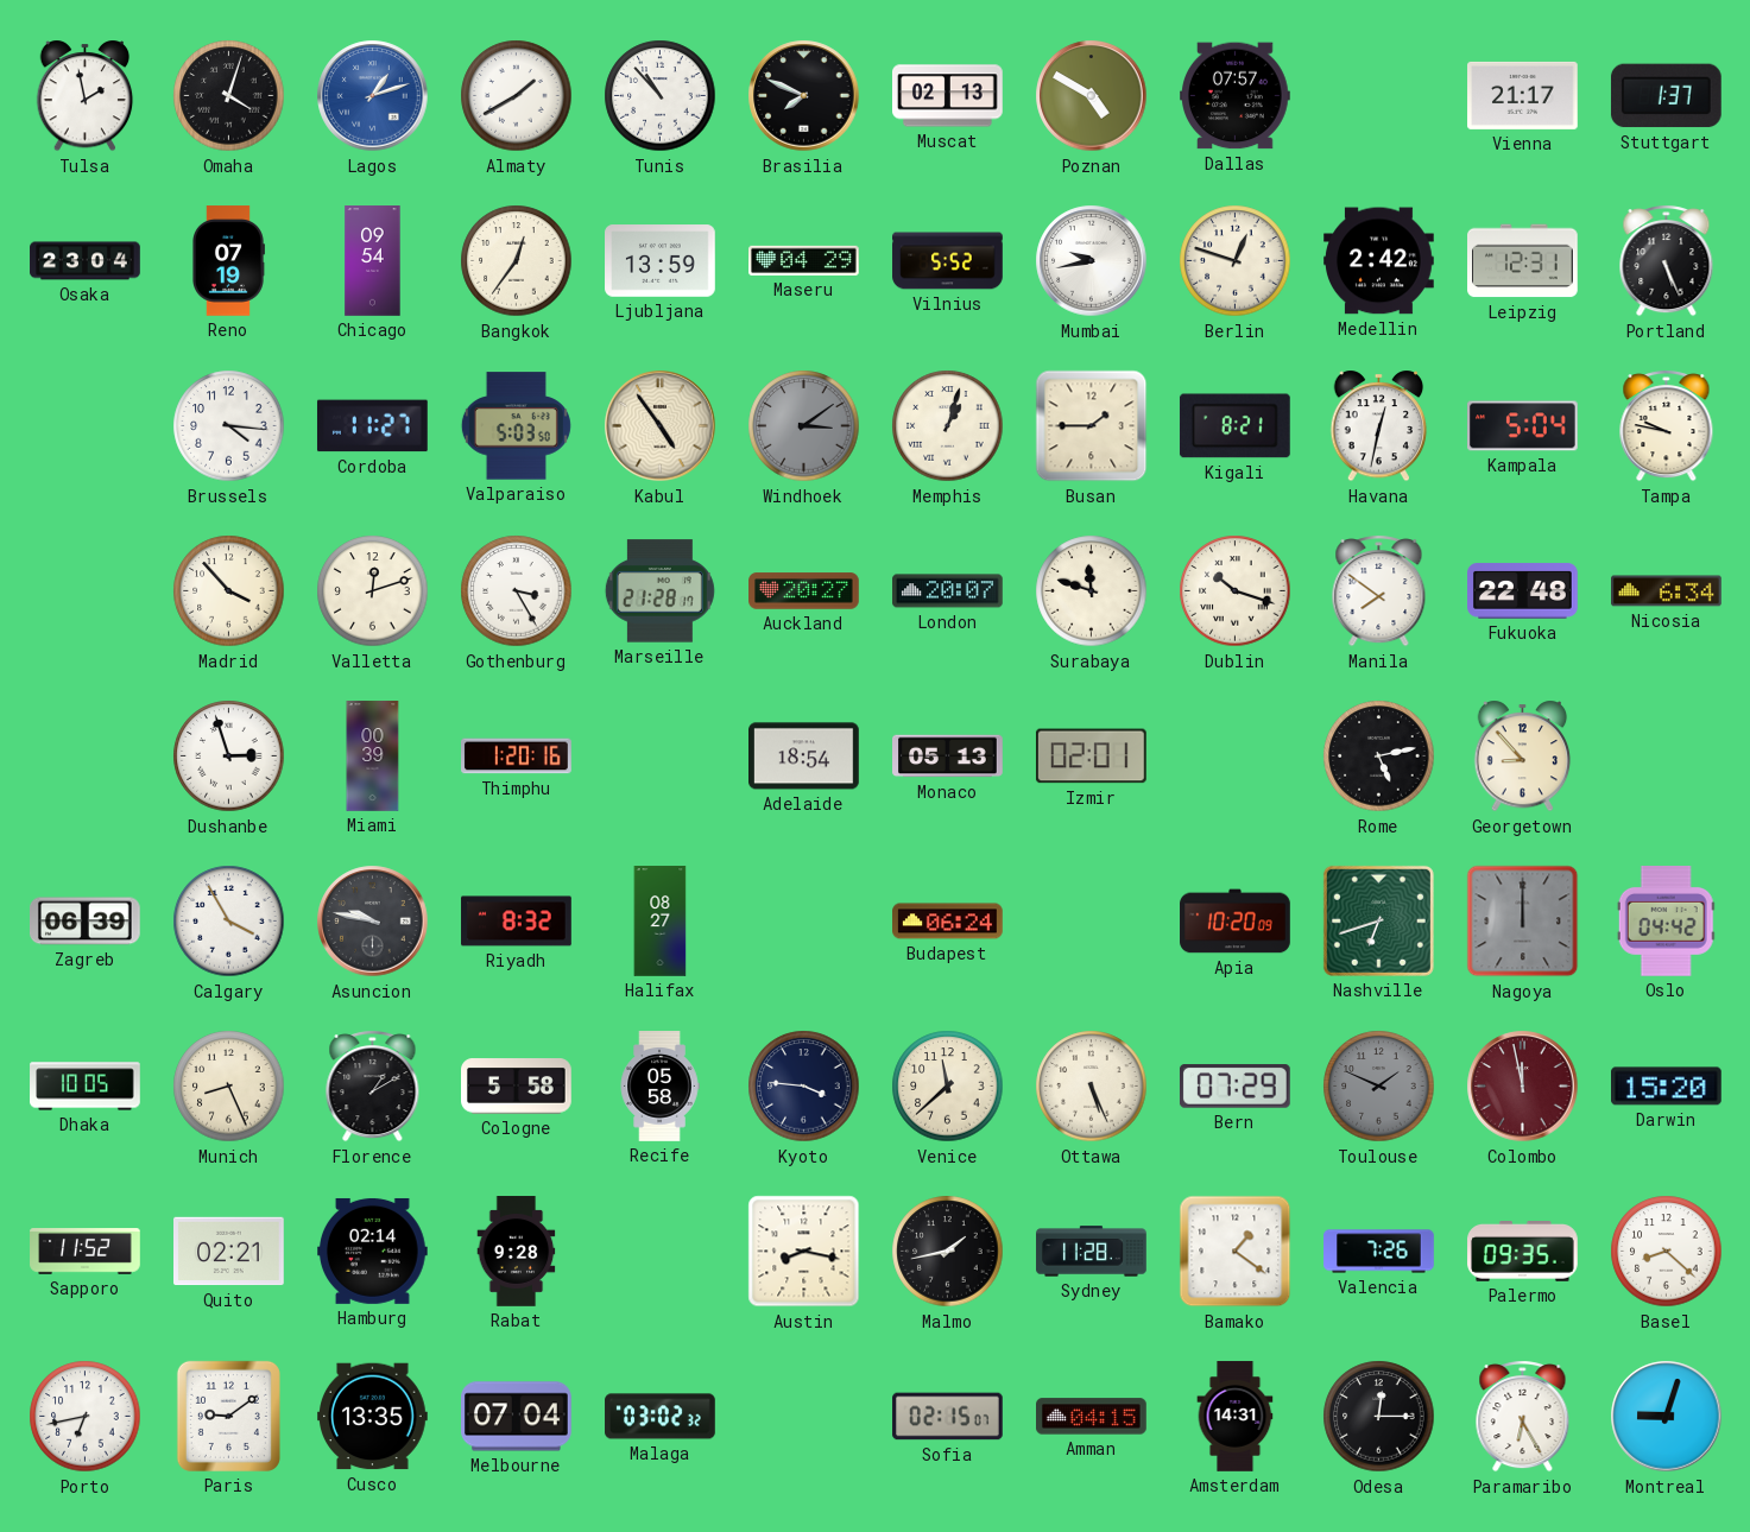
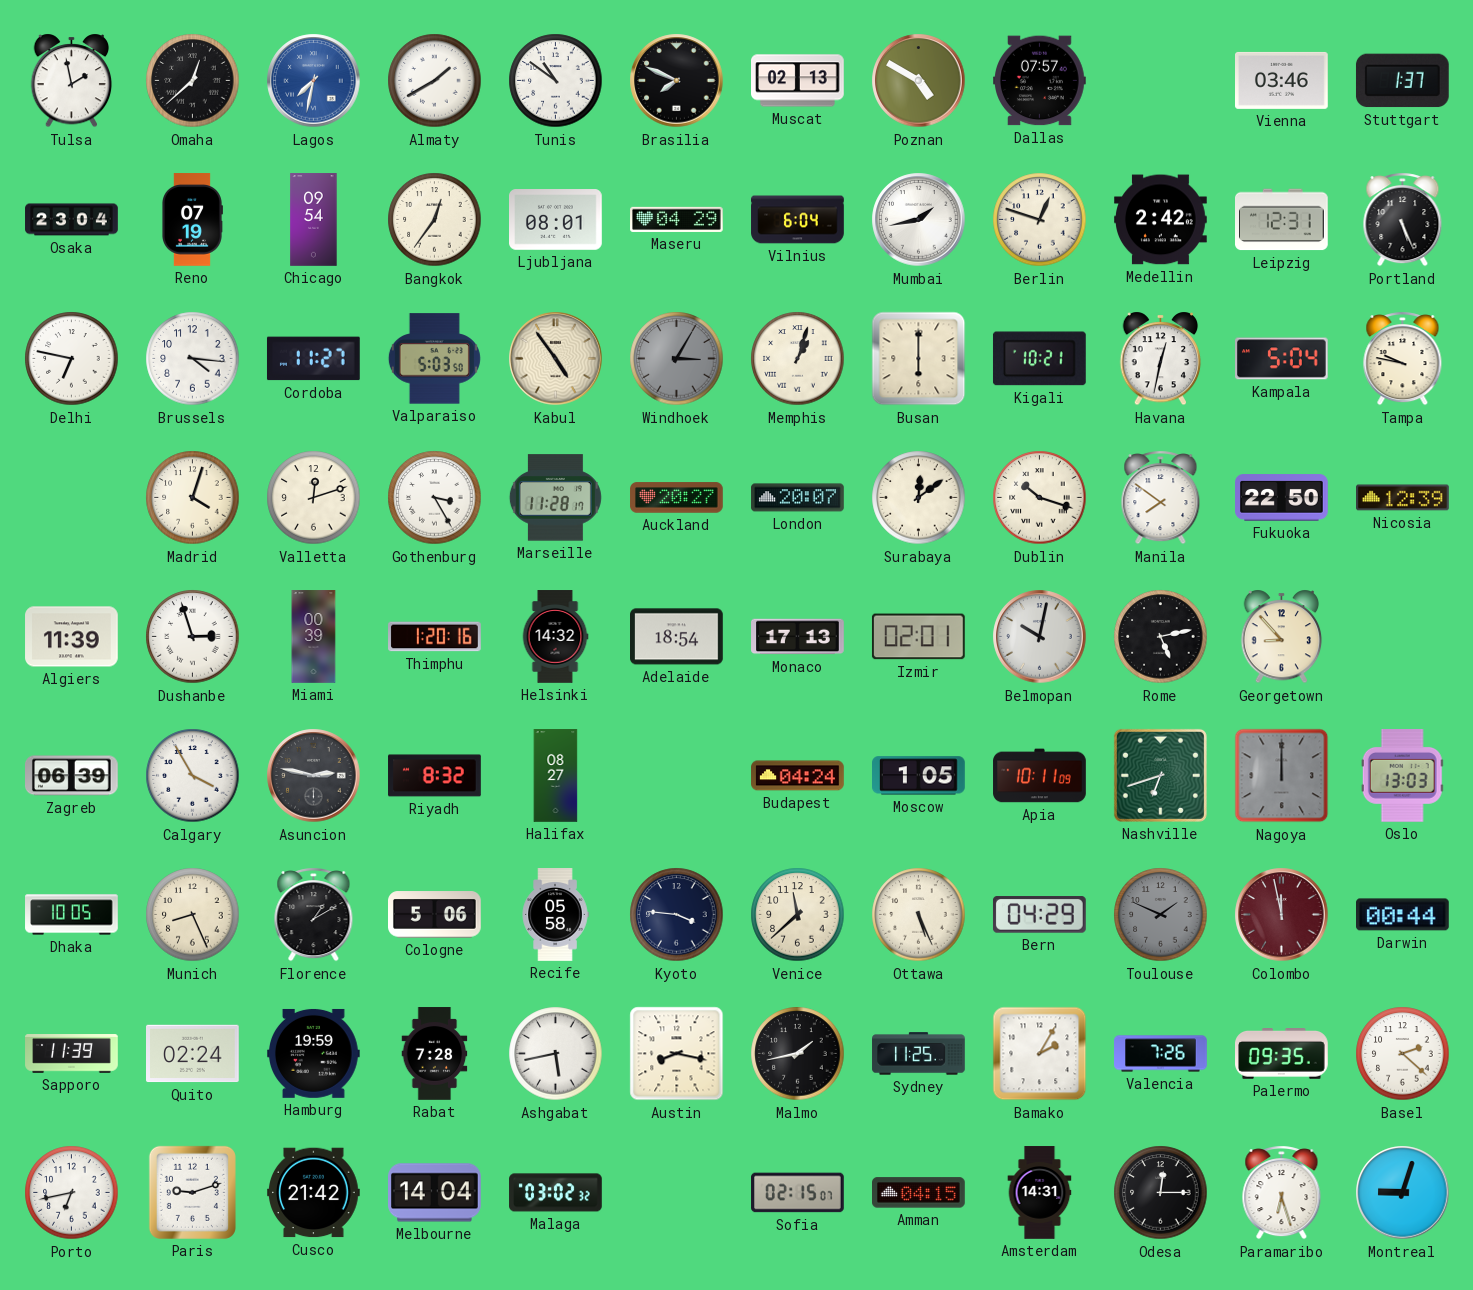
Omaha: 4:03 -> 12:38
Lagos: 1:12 -> 7:32
Tunis: 10:53 -> 10:51
Vienna: 21:17 -> 03:46
Ljubljana: 13:59 -> 08:01
Vilnius: 5:52 -> 6:04
Mumbai: 9:43 -> 1:43
Delhi: none -> 6:47
Windhoek: 3:09 -> 3:05
Busan: 1:45 -> 6:00
Kigali: 8:21 -> 10:21
Madrid: 3:53 -> 4:03
Marseille: 21:28 -> 11:28
Surabaya: 11:48 -> 12:09
Fukuoka: 22:48 -> 22:50
Nicosia: 6:34 -> 12:39
Algiers: none -> 11:39
Helsinki: none -> 14:32
Monaco: 05:13 -> 17:13
Belmopan: none -> 10:02
Asuncion: 9:47 -> 2:47
Budapest: 06:24 -> 04:24
Moscow: none -> 1:05
Apia: 10:20 -> 10:11
Oslo: 04:42 -> 13:03
Cologne: 5:58 -> 5:06
Bern: 07:29 -> 04:29
Darwin: 15:20 -> 00:44
Sapporo: 11:52 -> 11:39
Quito: 02:21 -> 02:24
Hamburg: 02:14 -> 19:59
Rabat: 9:28 -> 7:28
Ashgabat: none -> 5:43
Sydney: 11:28 -> 11:25
Bamako: 1:21 -> 2:05
Basel: 8:22 -> 2:22
Paris: 9:09 -> 9:12
Cusco: 13:35 -> 21:42
Melbourne: 07:04 -> 14:04
Paramaribo: 6:25 -> 6:27
